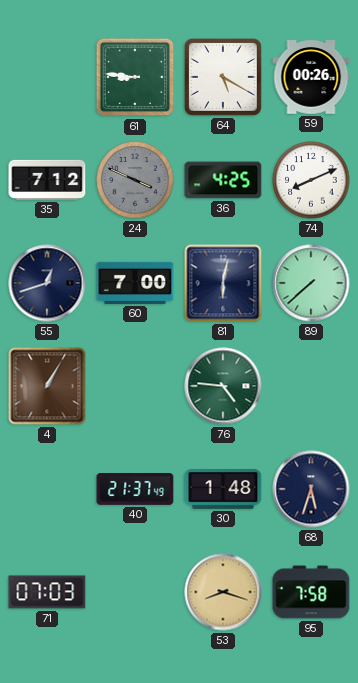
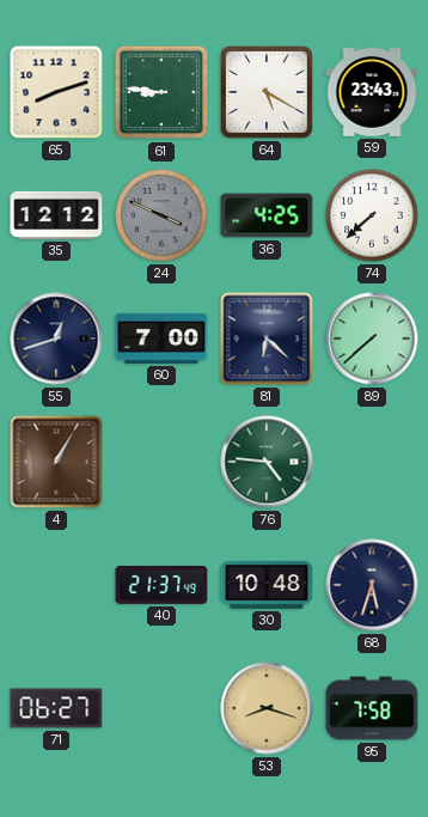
65: none -> 8:12
59: 00:26 -> 23:43
35: 7:12 -> 12:12
74: 8:11 -> 7:38
81: 6:02 -> 6:22
30: 1:48 -> 10:48
71: 07:03 -> 06:27
